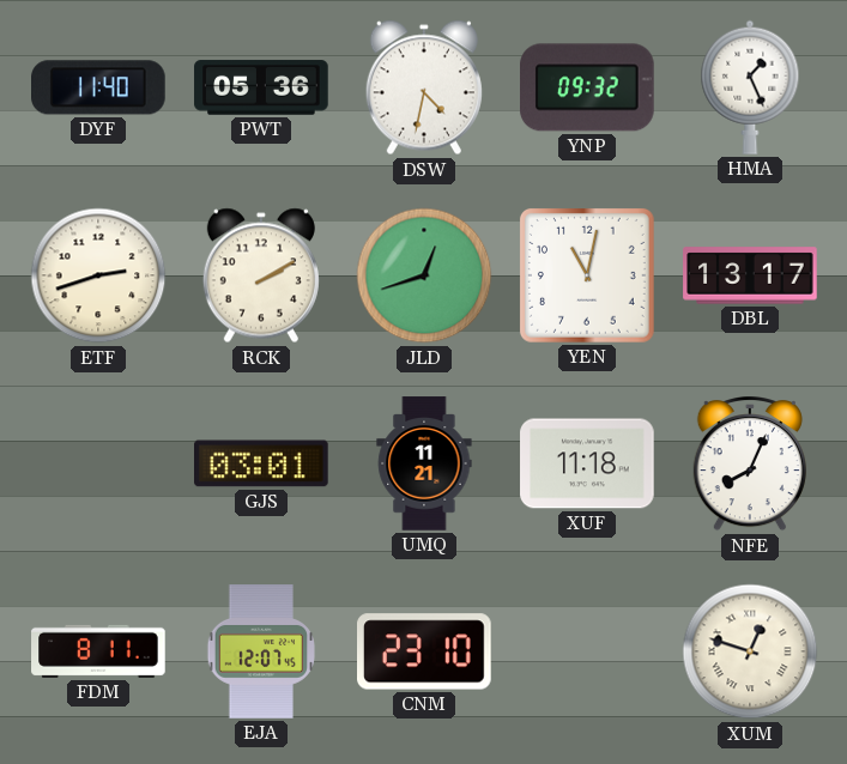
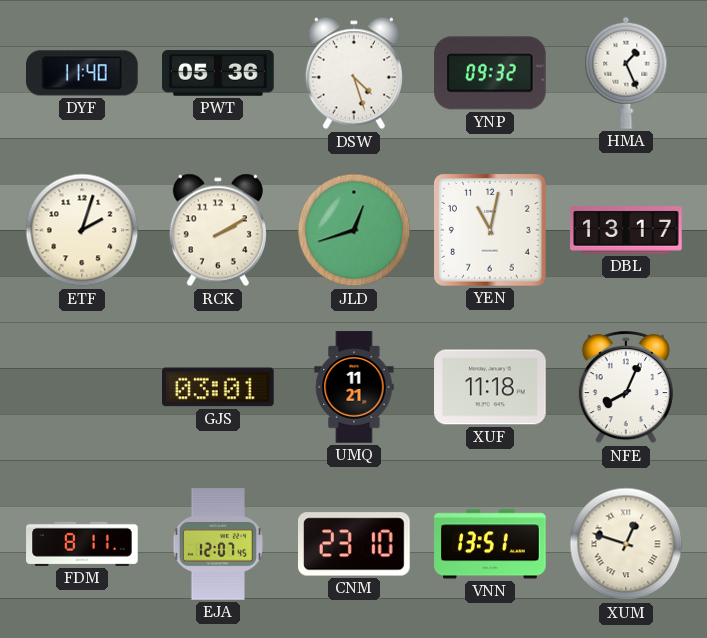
DSW: 4:32 -> 4:27
ETF: 2:42 -> 2:03
VNN: none -> 13:51
